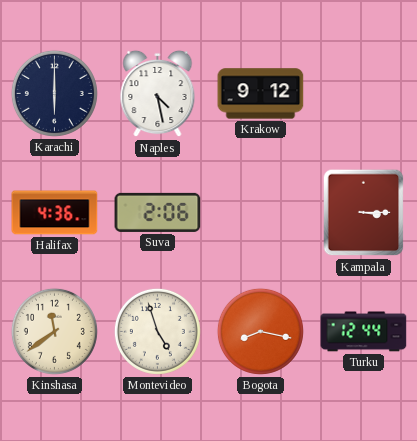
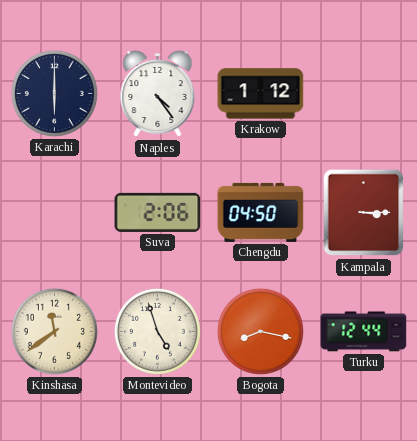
Naples: 4:28 -> 4:24
Krakow: 9:12 -> 1:12
Halifax: 4:36 -> none
Chengdu: none -> 04:50
